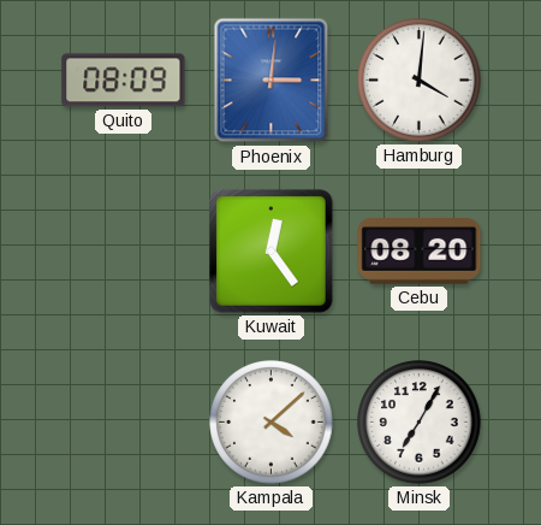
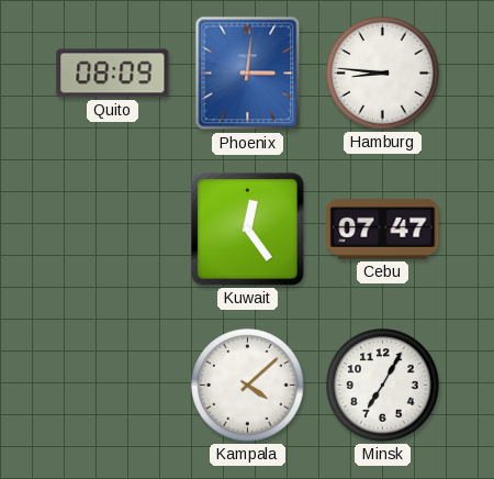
Hamburg: 4:01 -> 8:46
Cebu: 08:20 -> 07:47
